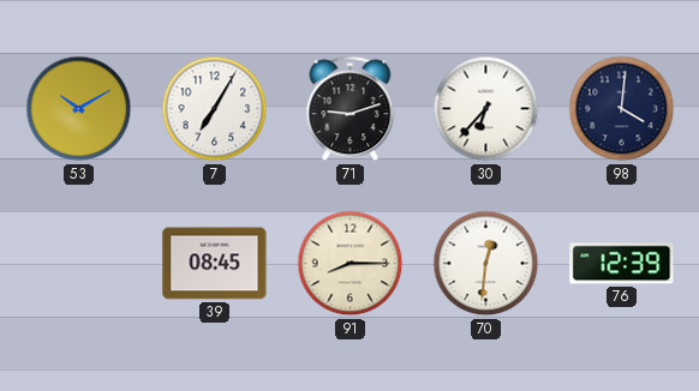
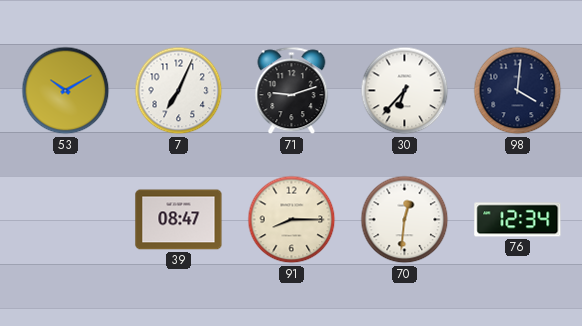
7: 7:05 -> 7:04
39: 08:45 -> 08:47
76: 12:39 -> 12:34
